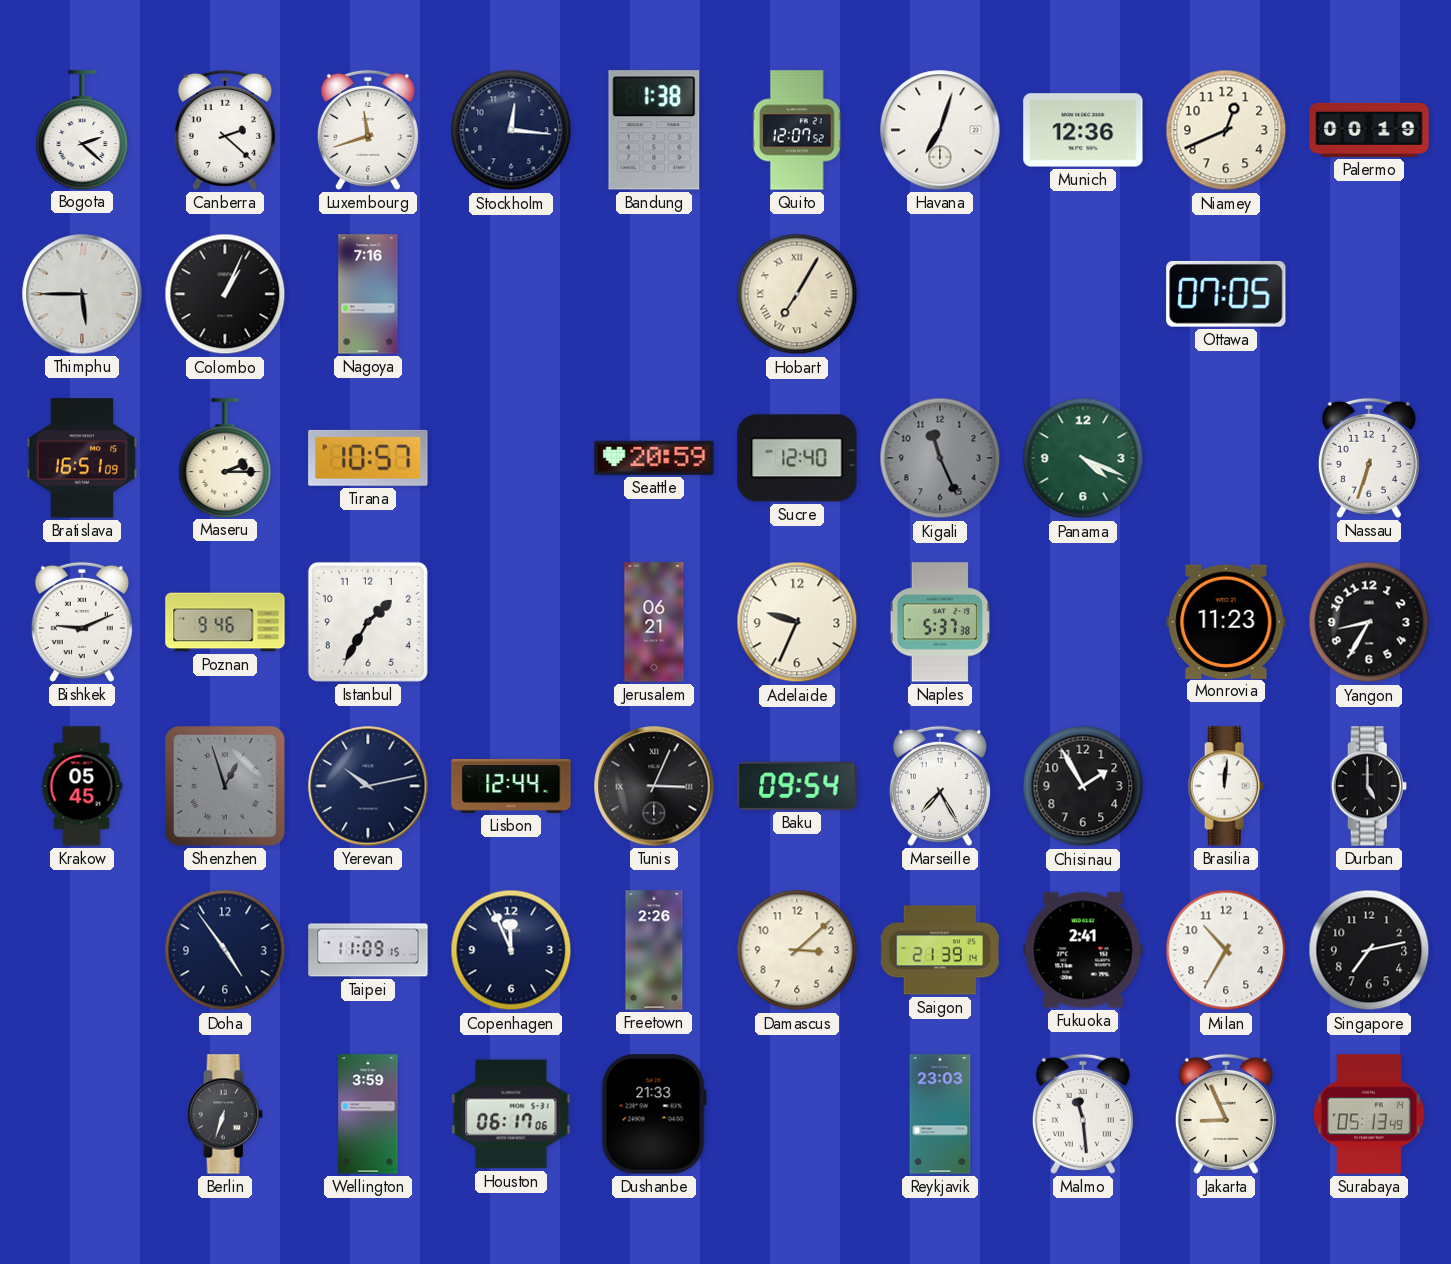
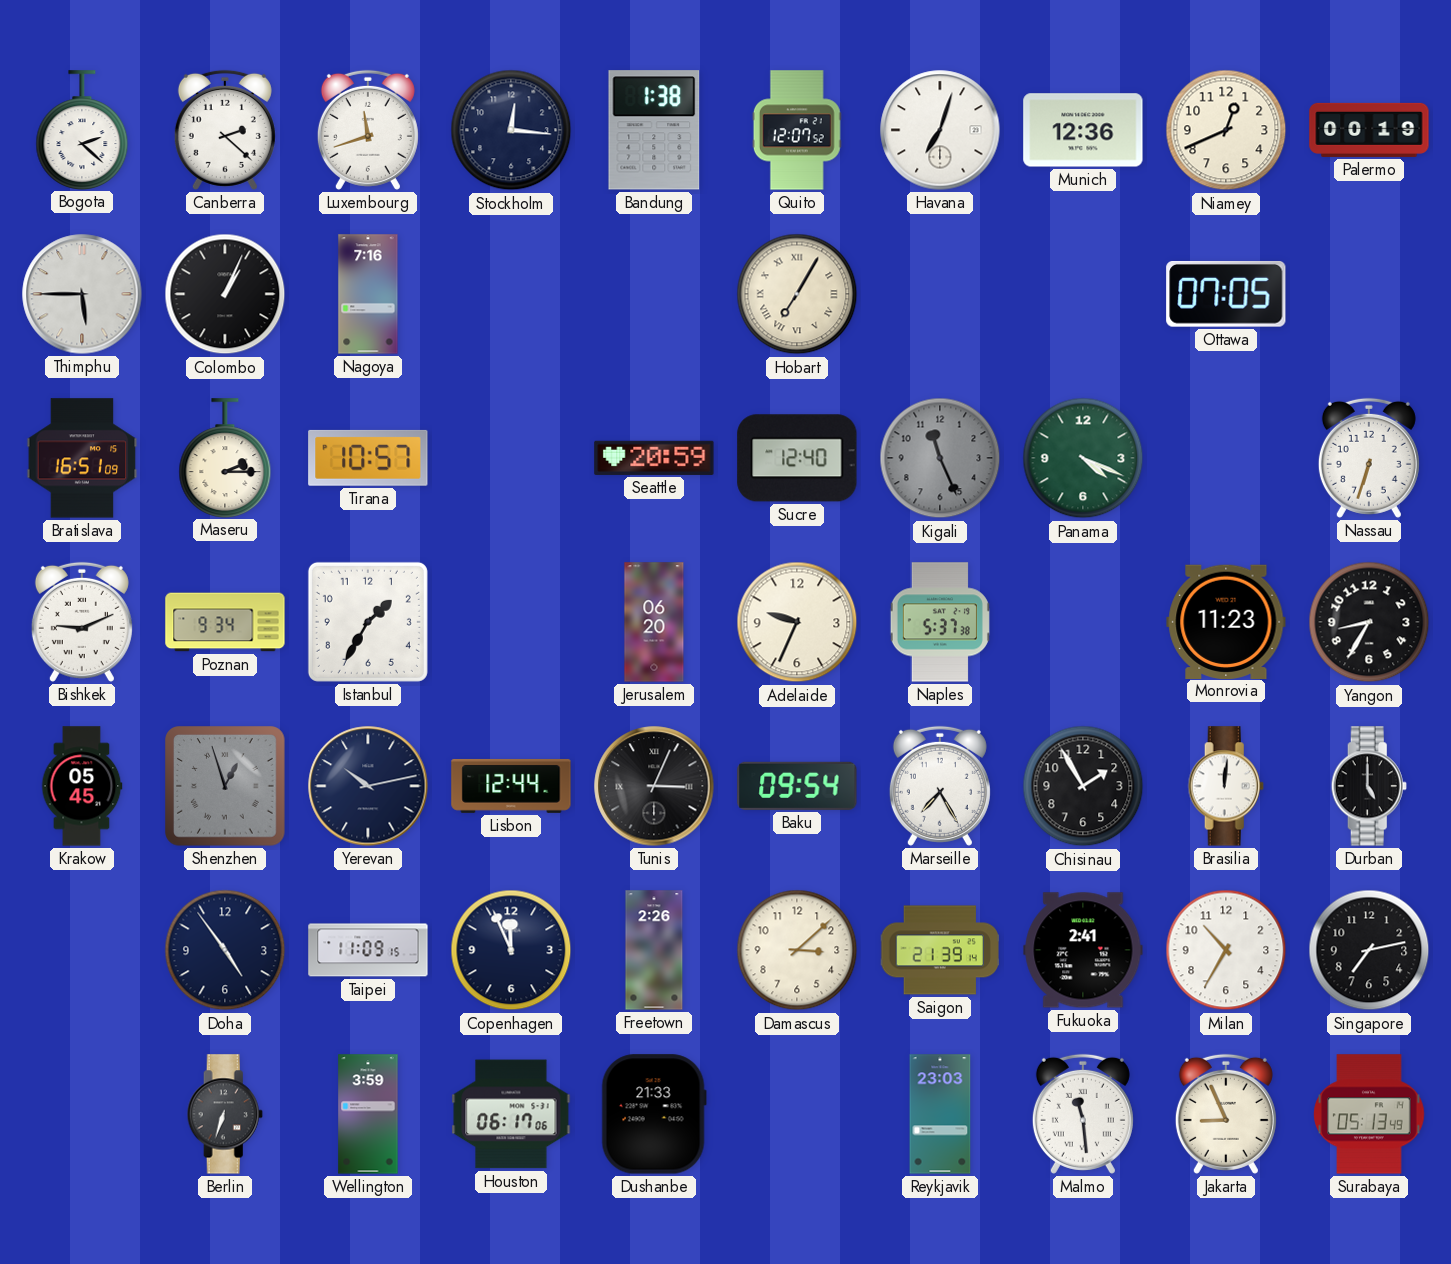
Poznan: 9:46 -> 9:34
Jerusalem: 06:21 -> 06:20
